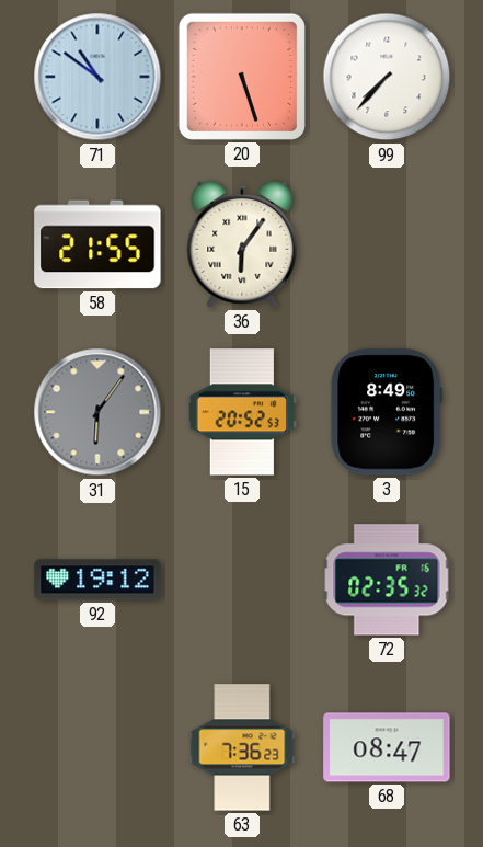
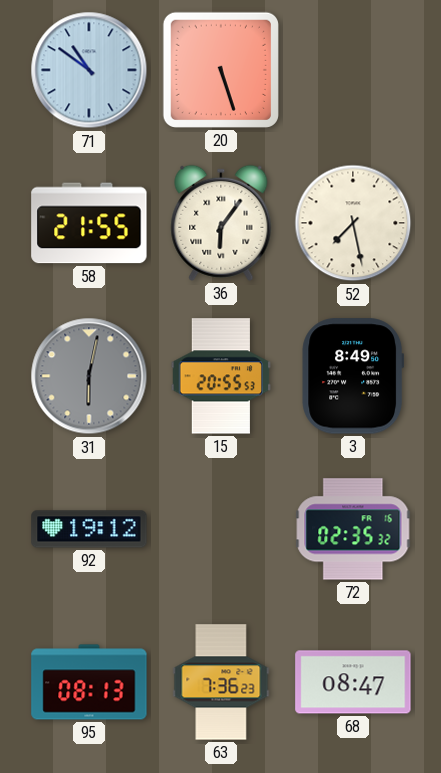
99: 7:37 -> none
52: none -> 7:28
31: 6:06 -> 6:02
15: 20:52 -> 20:55
95: none -> 08:13
